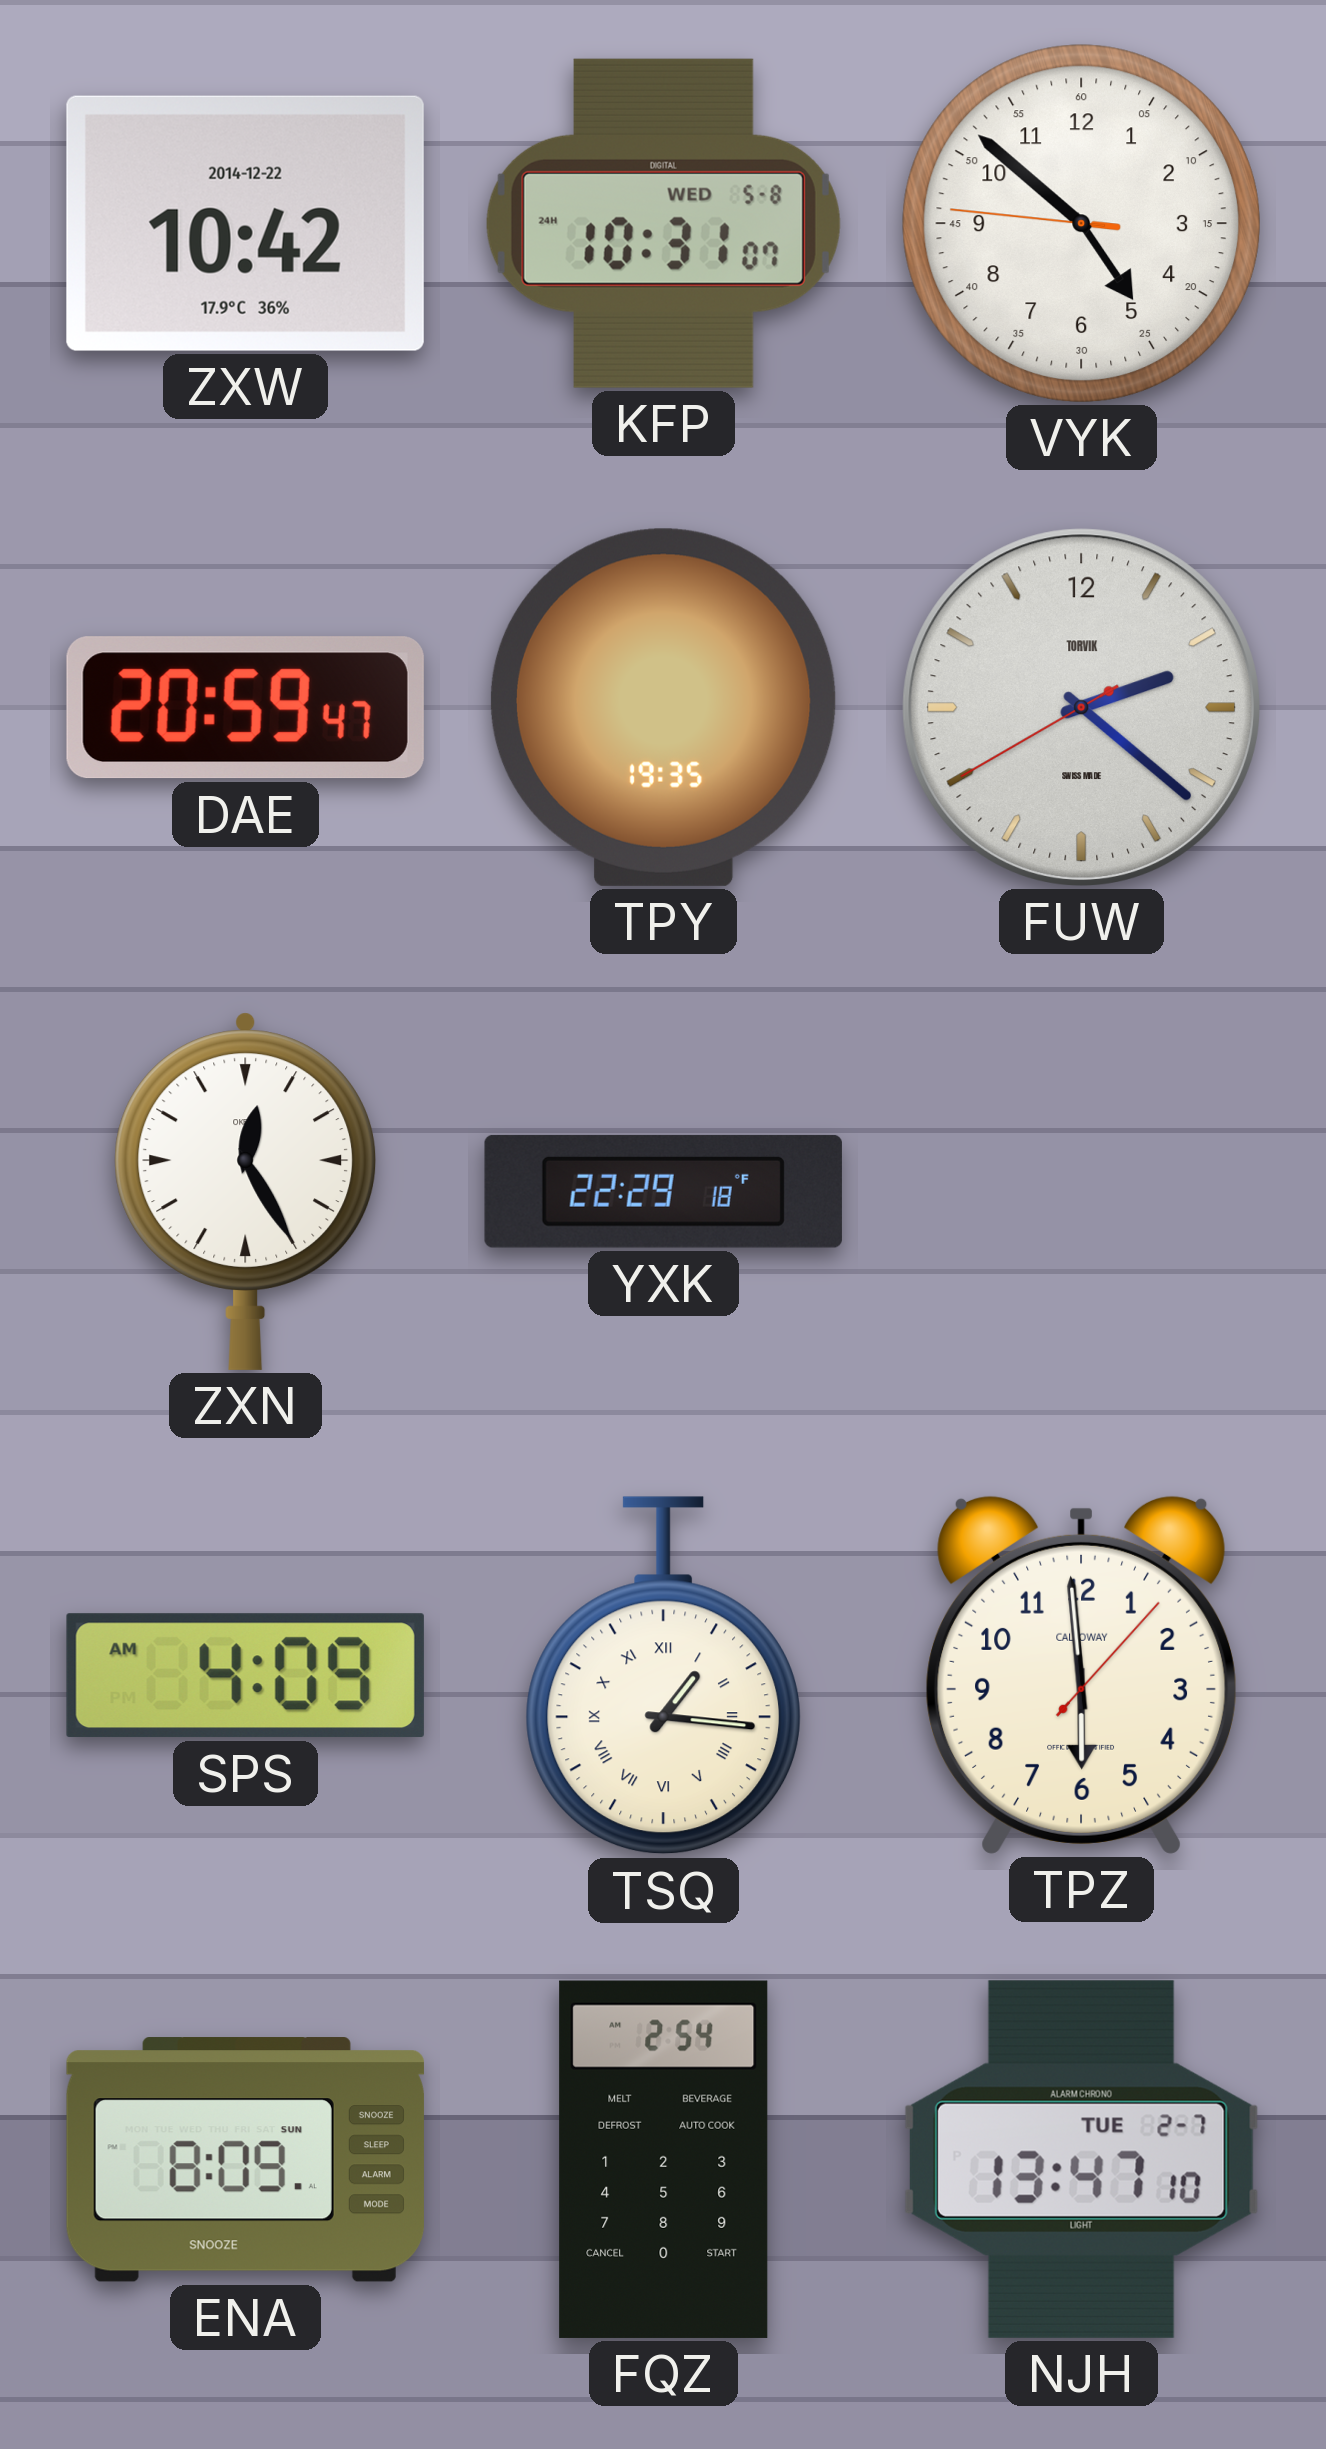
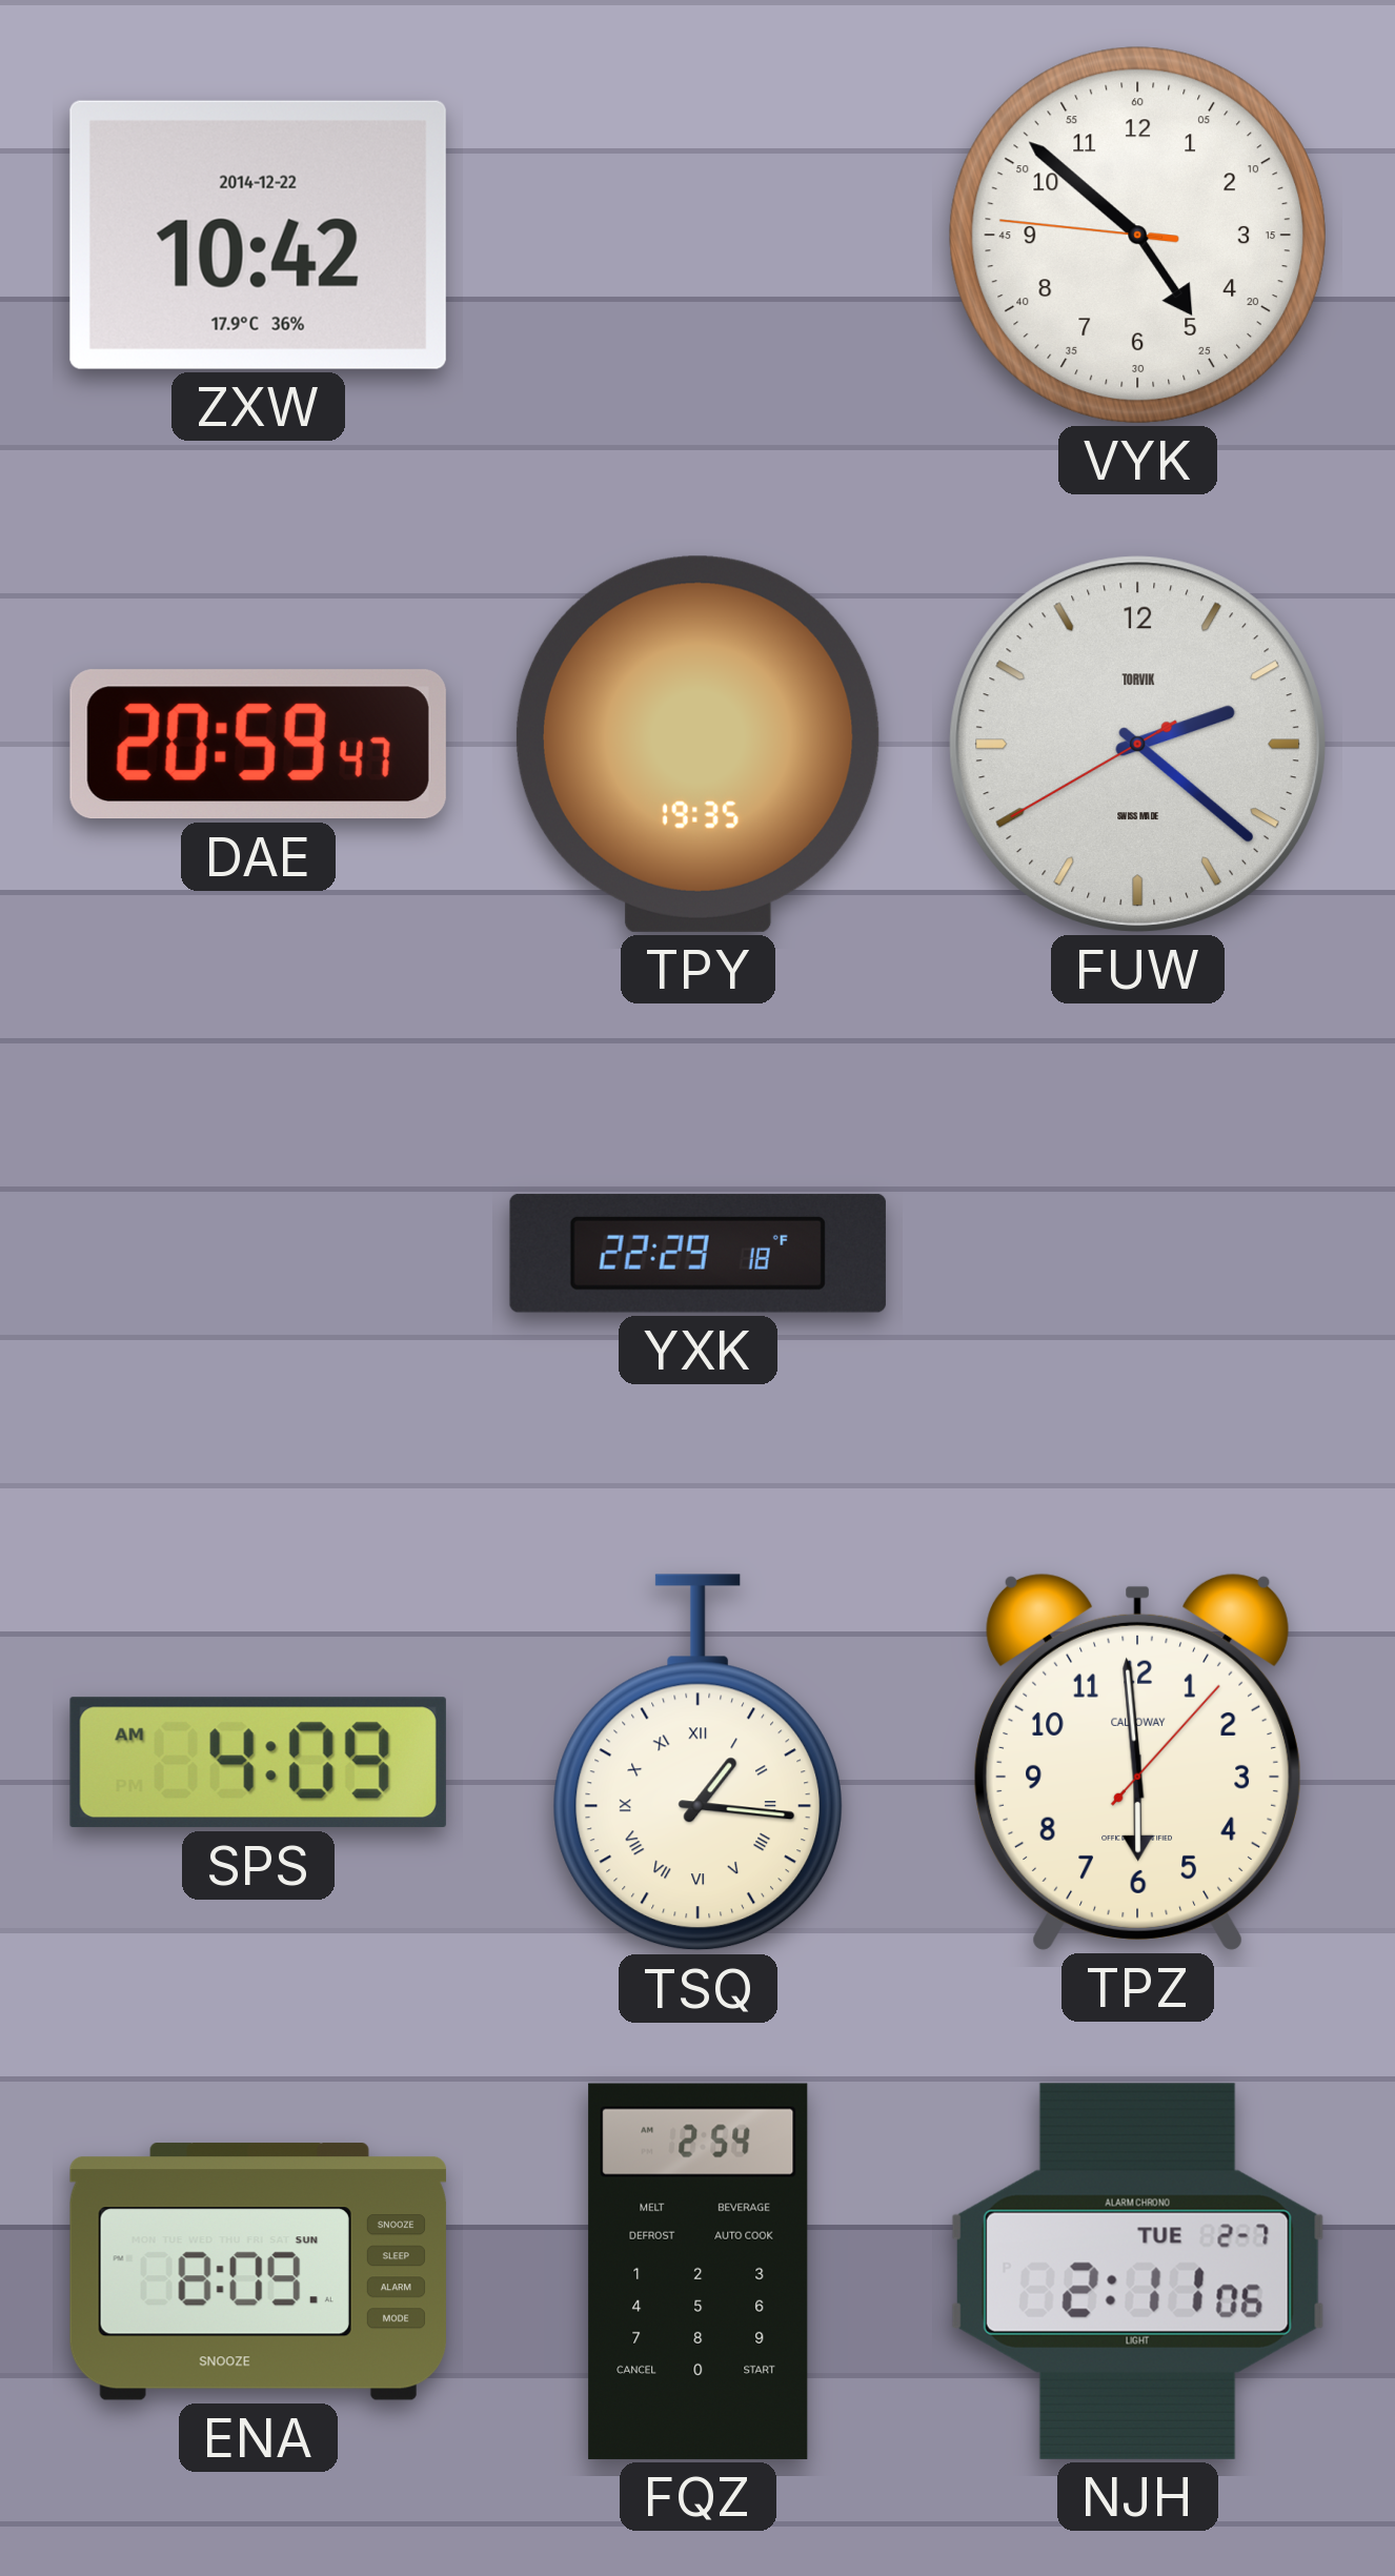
KFP: 10:31 -> none
ZXN: 12:25 -> none
NJH: 13:47 -> 2:11
